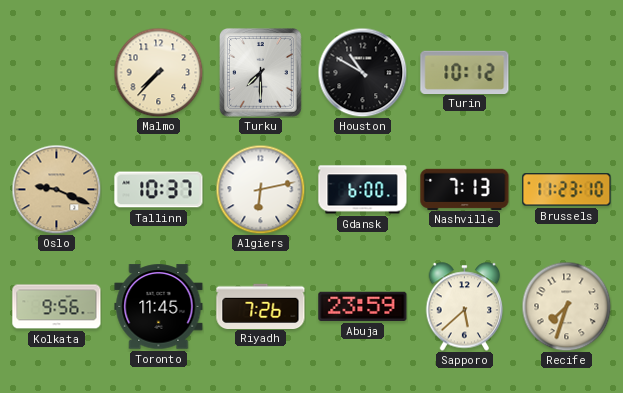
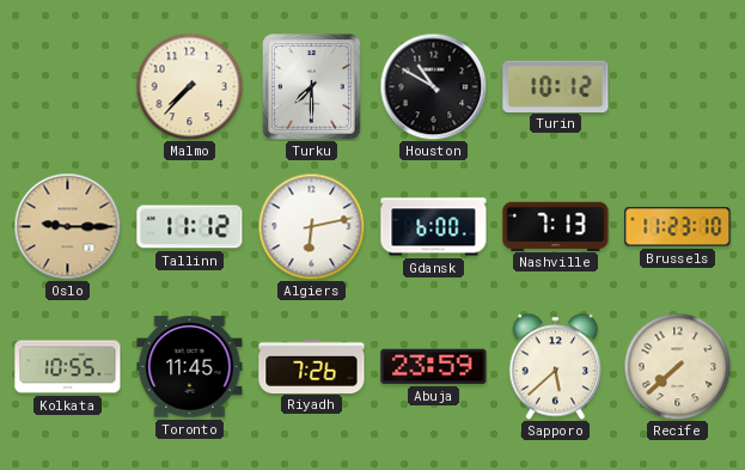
Oslo: 9:19 -> 9:15
Tallinn: 10:37 -> 11:12
Kolkata: 9:56 -> 10:55
Recife: 7:33 -> 7:38
